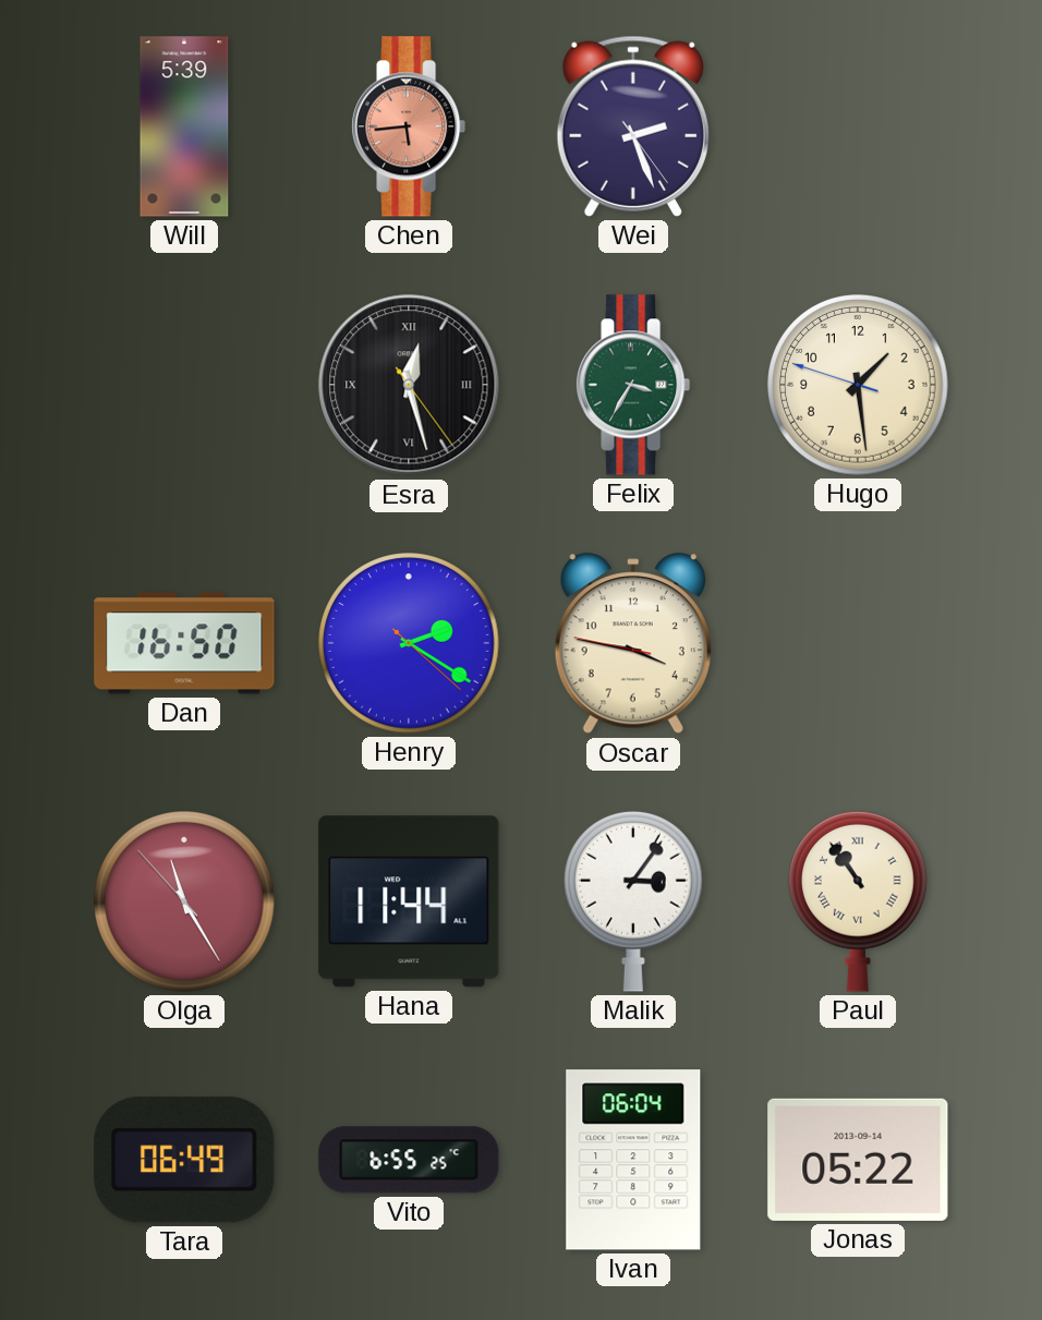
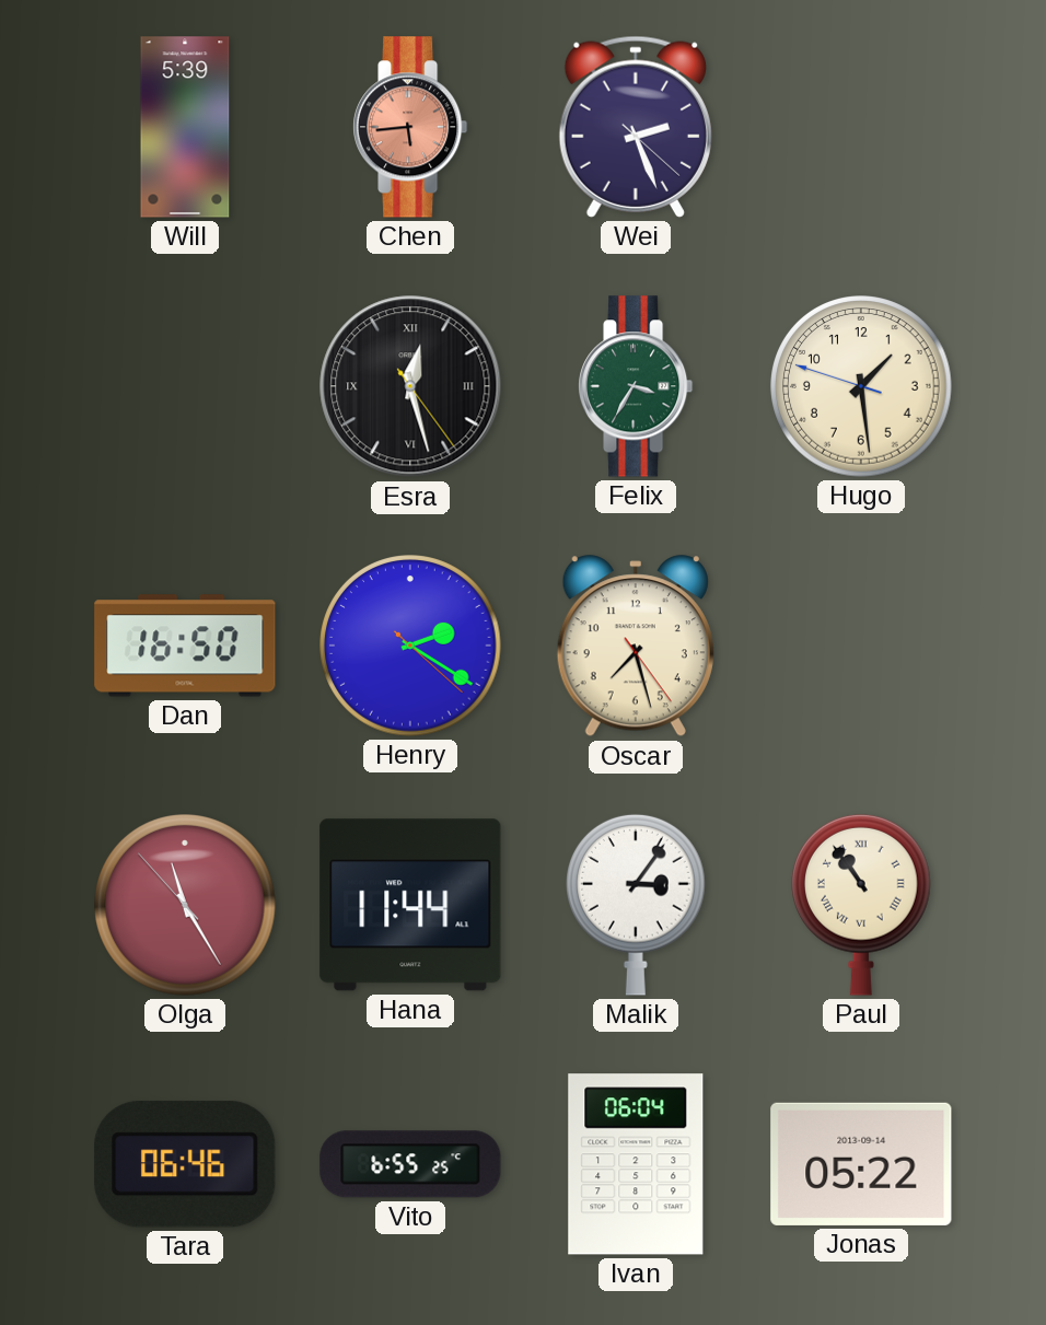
Wei: 2:26:24 -> 2:26:22
Oscar: 3:46 -> 7:27
Tara: 06:49 -> 06:46
